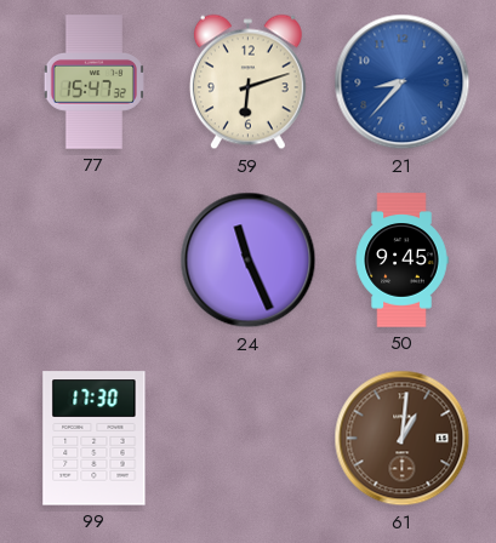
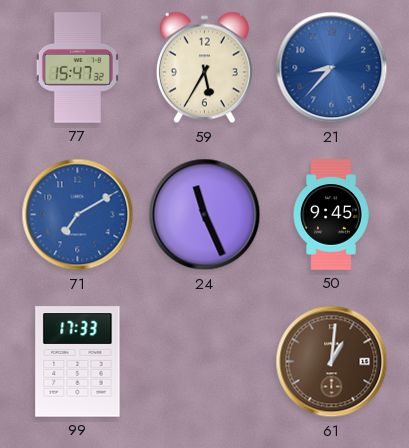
59: 6:12 -> 5:35
71: none -> 7:10
99: 17:30 -> 17:33
